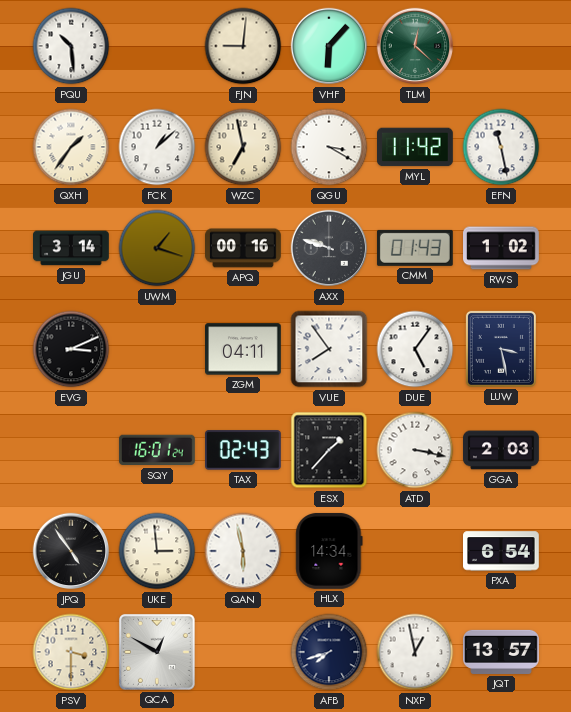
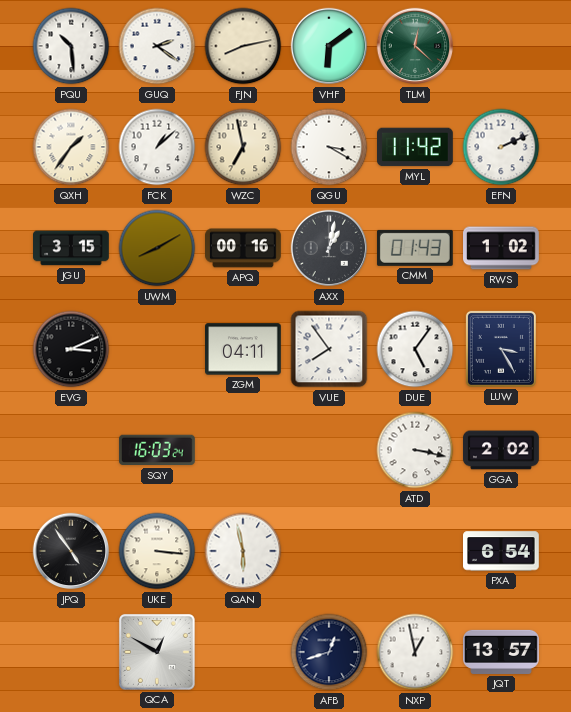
GUQ: none -> 2:21
FJN: 9:01 -> 8:13
VHF: 6:07 -> 6:09
EFN: 11:28 -> 2:11
JGU: 3:14 -> 3:15
UWM: 1:18 -> 8:10
AXX: 9:48 -> 1:02
LUW: 3:28 -> 3:25
SQY: 16:01 -> 16:03
TAX: 02:43 -> none
ESX: 1:37 -> none
GGA: 2:03 -> 2:02
UKE: 2:59 -> 3:16
HLX: 14:34 -> none
PSV: 3:30 -> none
AFB: 7:42 -> 12:42
